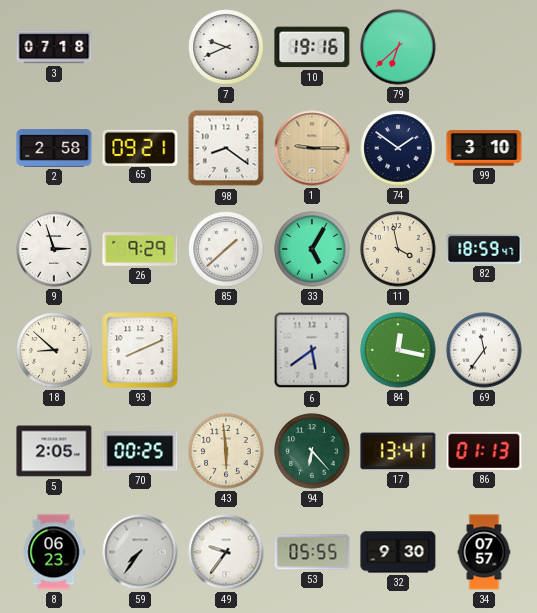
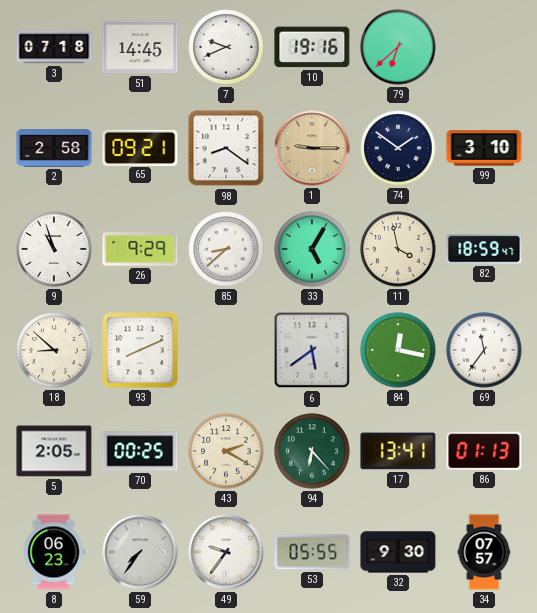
51: none -> 14:45
9: 2:57 -> 10:57
85: 1:38 -> 8:38
43: 5:59 -> 2:20
